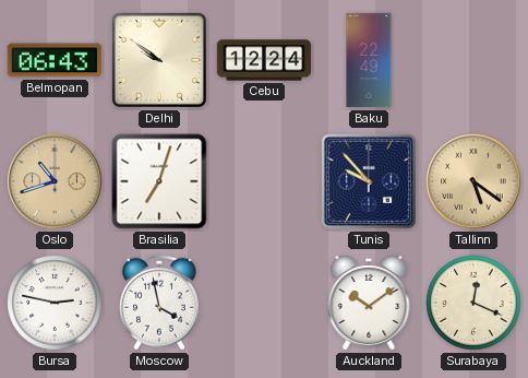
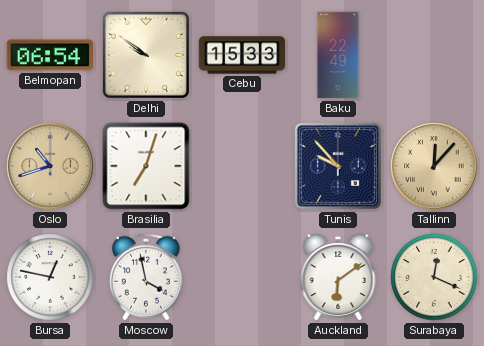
Belmopan: 06:43 -> 06:54
Cebu: 12:24 -> 15:33
Tallinn: 5:21 -> 12:07
Bursa: 2:47 -> 12:47
Auckland: 10:09 -> 6:09
